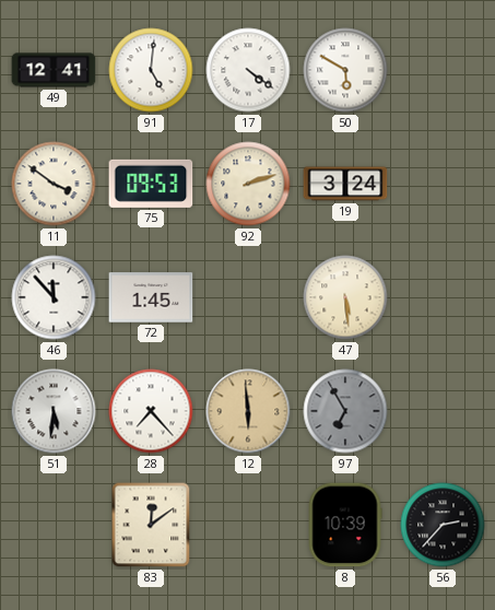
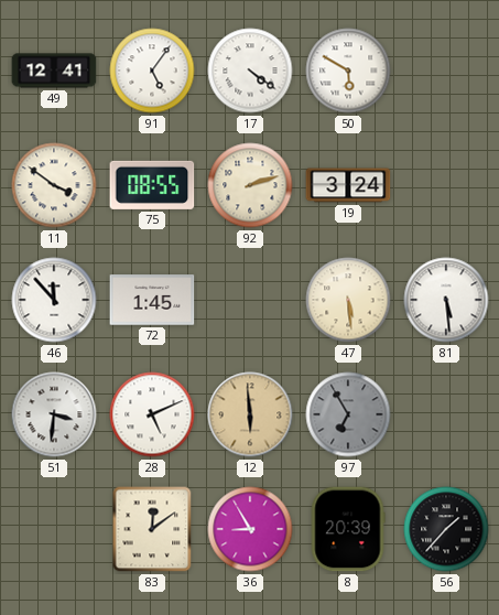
91: 5:01 -> 5:06
75: 09:53 -> 08:55
81: none -> 5:29
51: 5:31 -> 3:31
28: 7:23 -> 5:11
36: none -> 8:55
8: 10:39 -> 20:39
56: 2:37 -> 1:37
